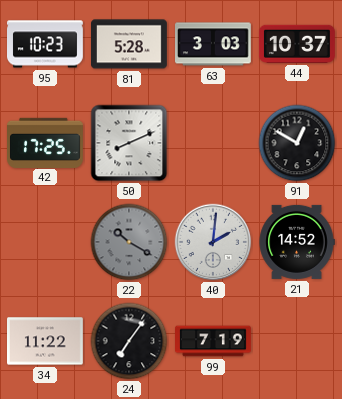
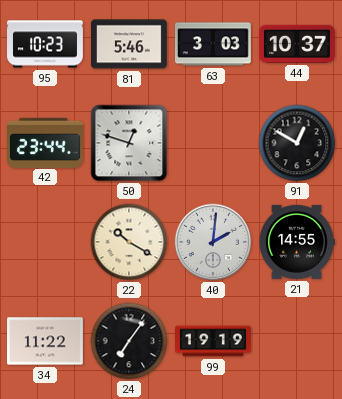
81: 5:28 -> 5:46
42: 17:25 -> 23:44
50: 8:11 -> 12:48
22 dial: grey -> cream
21: 14:52 -> 14:55
99: 7:19 -> 19:19
